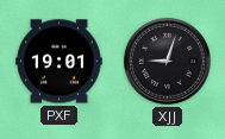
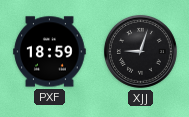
PXF: 19:01 -> 18:59
